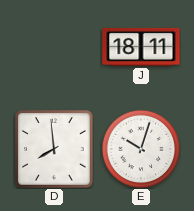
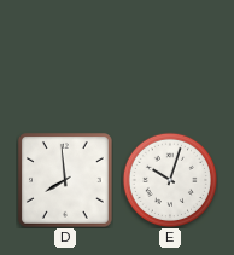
J: 18:11 -> none
